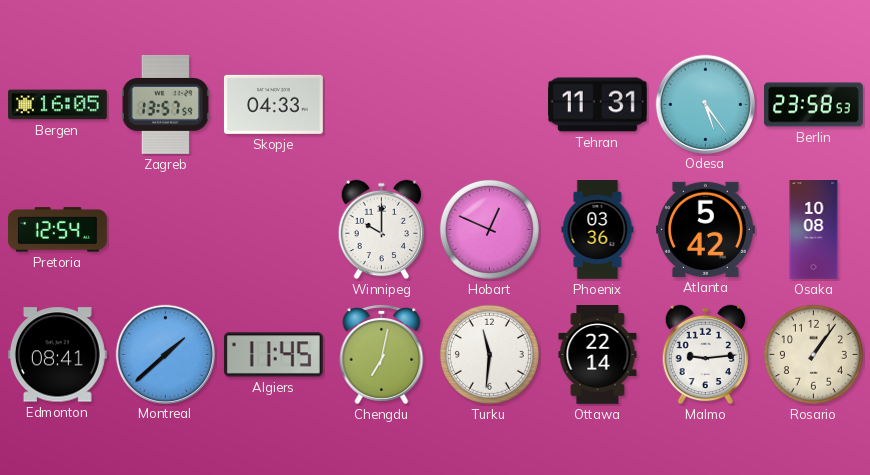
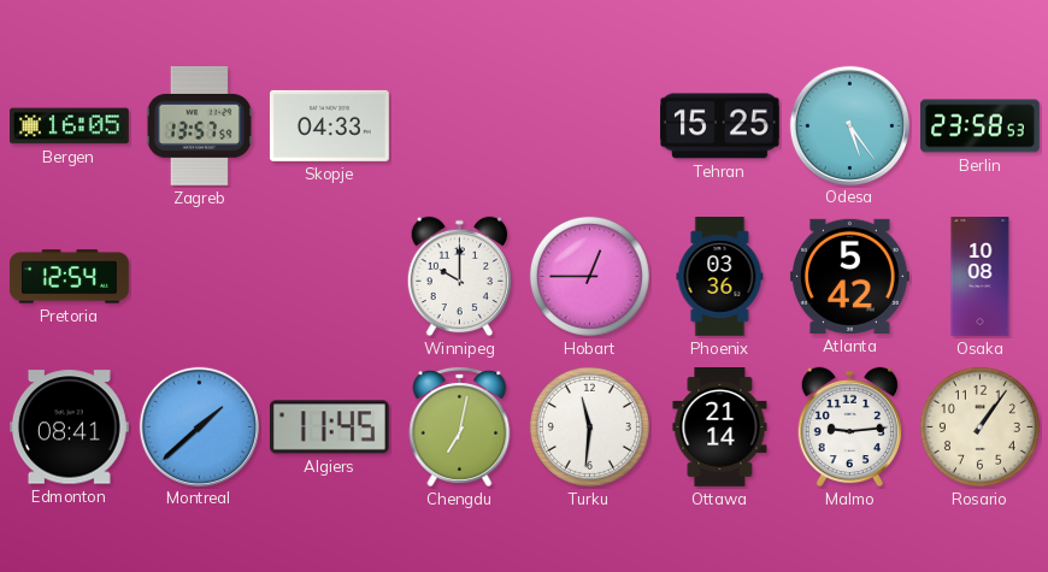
Tehran: 11:31 -> 15:25
Hobart: 12:49 -> 12:45
Ottawa: 22:14 -> 21:14
